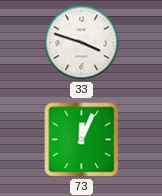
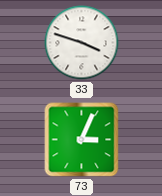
73: 12:04 -> 3:04
